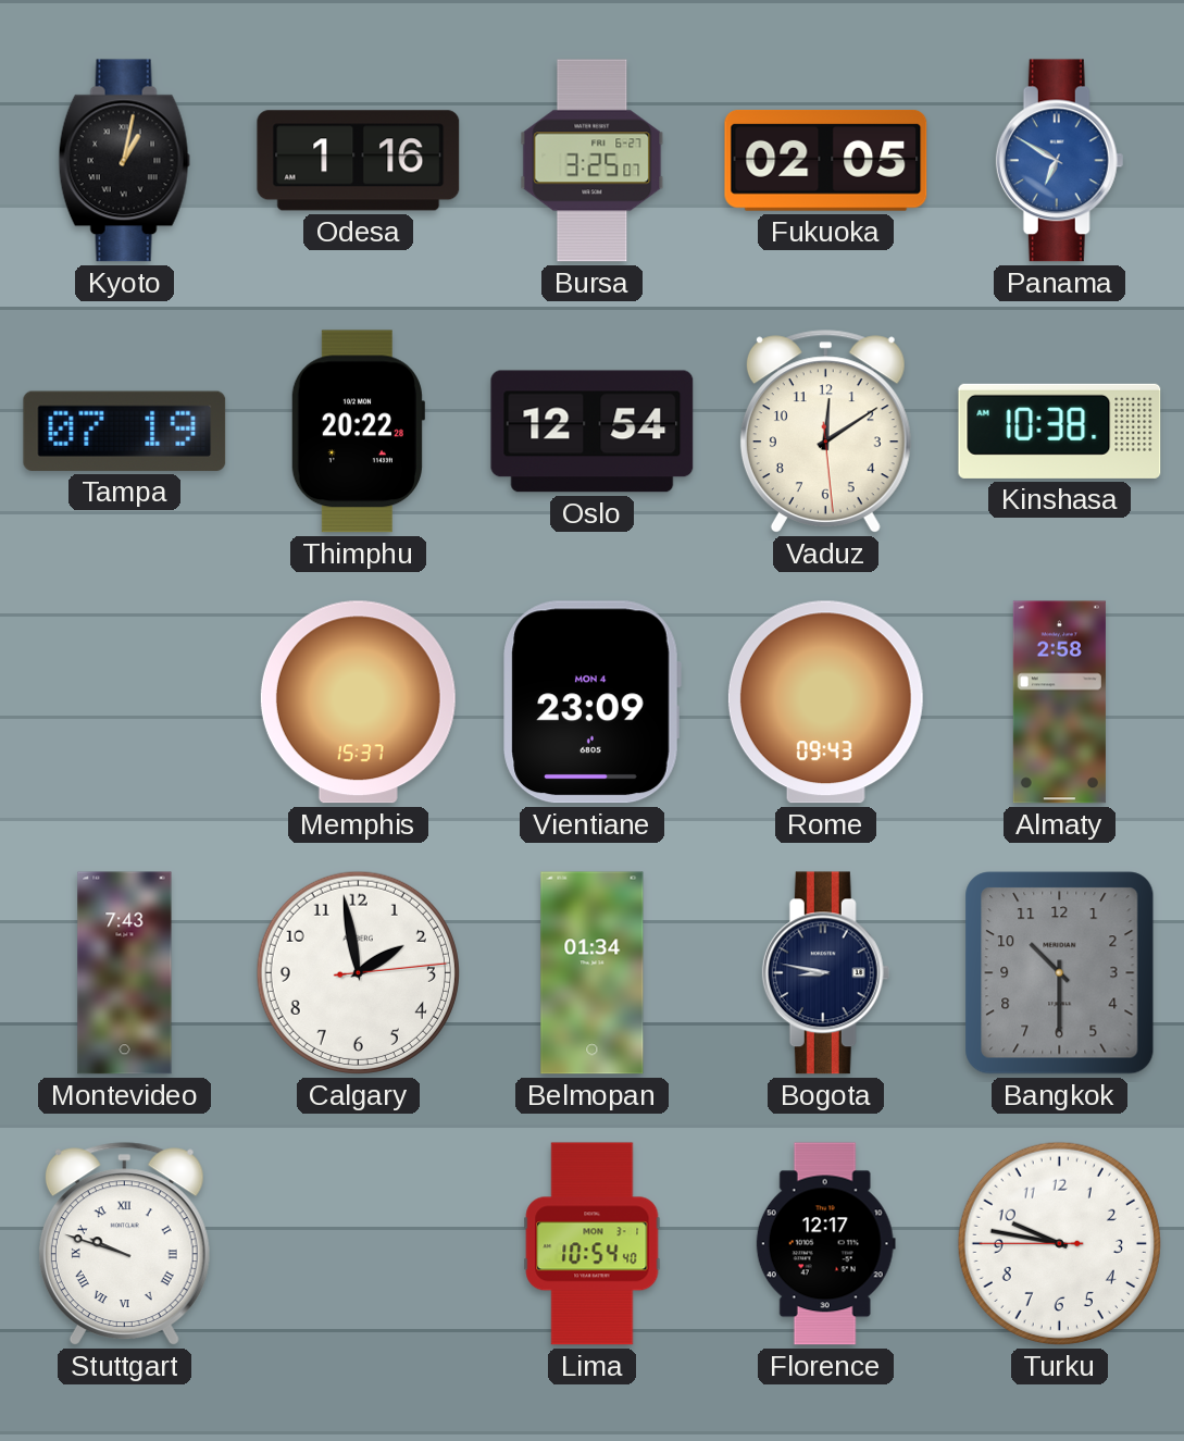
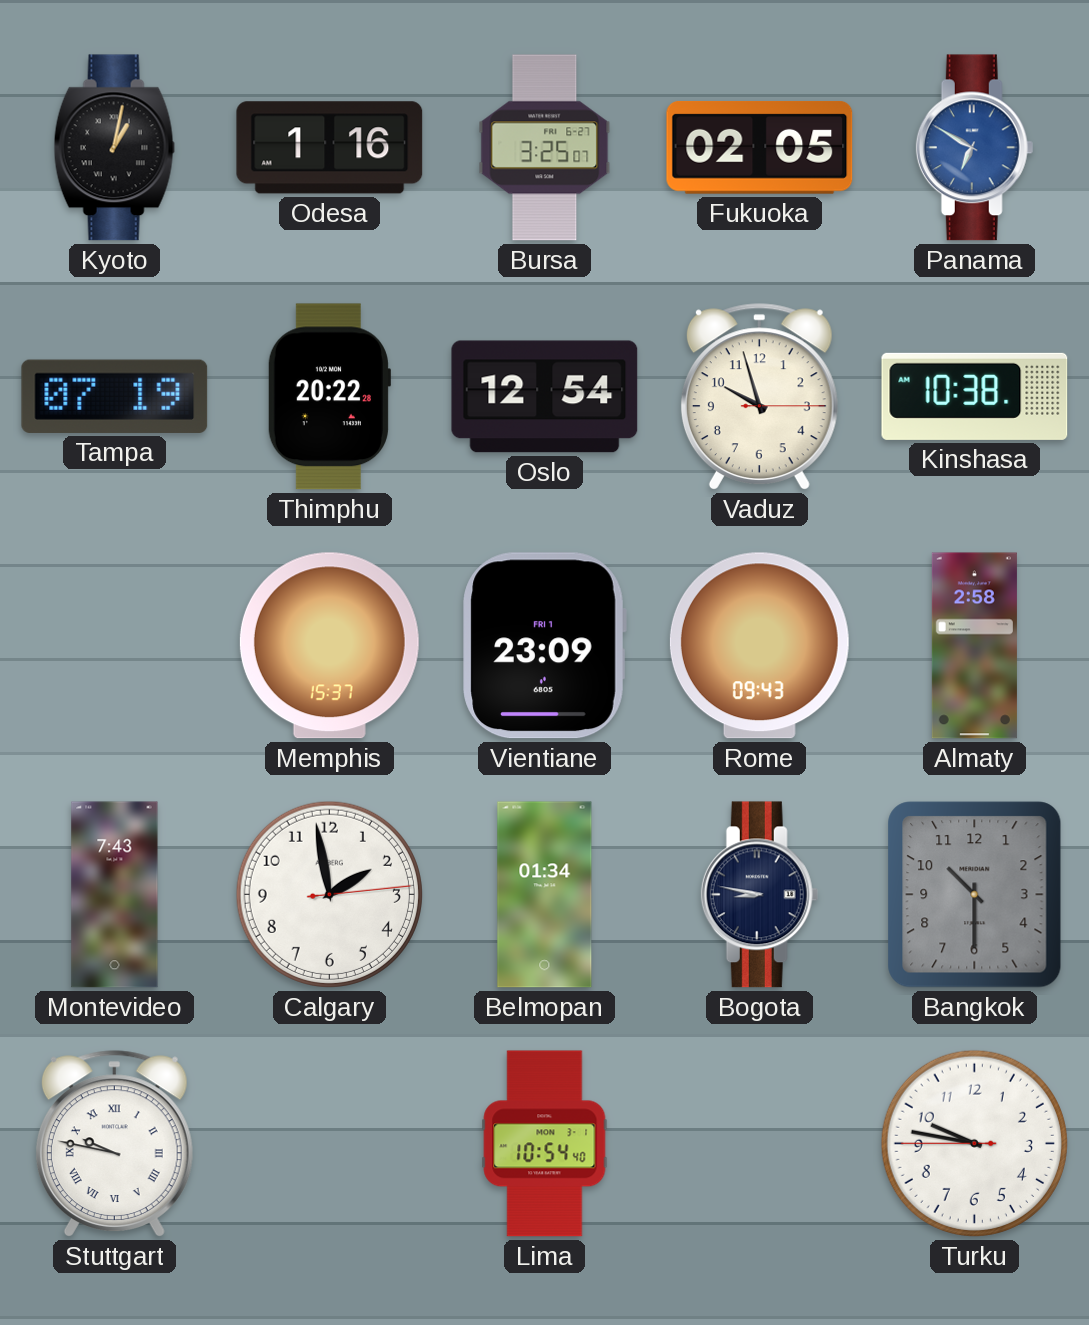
Vaduz: 12:09 -> 9:57
Vientiane date: MON 4 -> FRI 1
Stuttgart: 9:48 -> 9:47
Florence: 12:17 -> none
